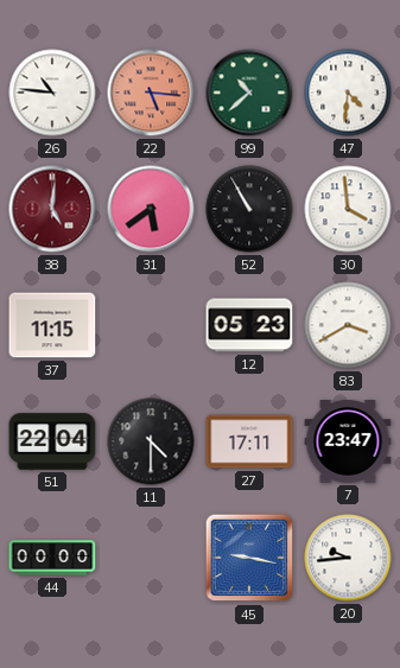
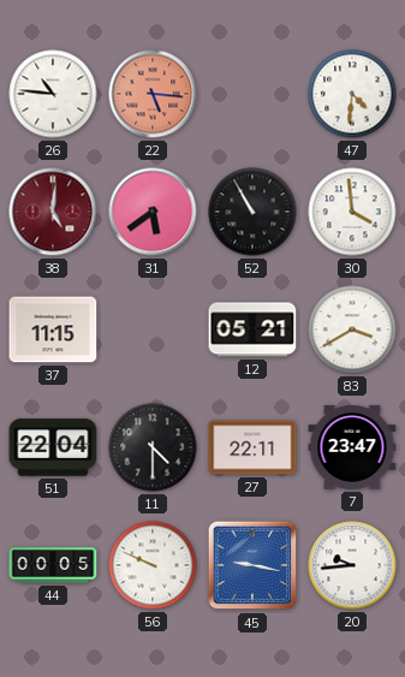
99: 10:38 -> none
12: 05:23 -> 05:21
27: 17:11 -> 22:11
44: 00:00 -> 00:05
56: none -> 9:49
